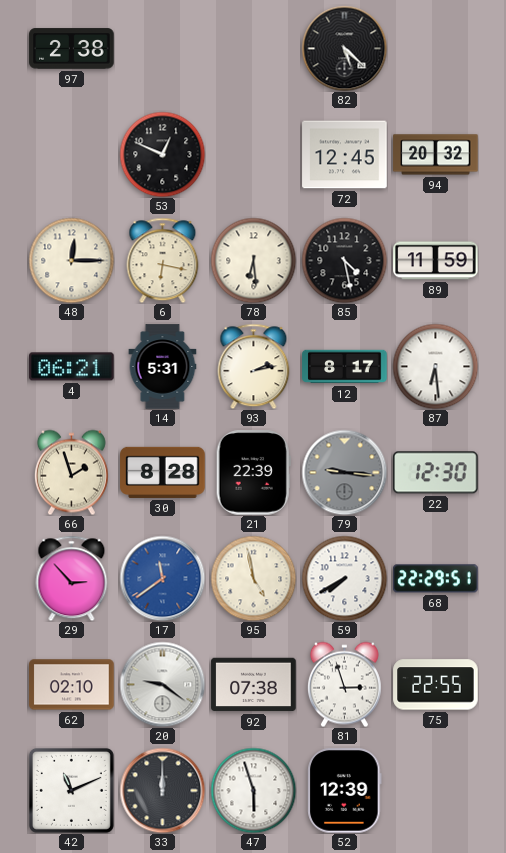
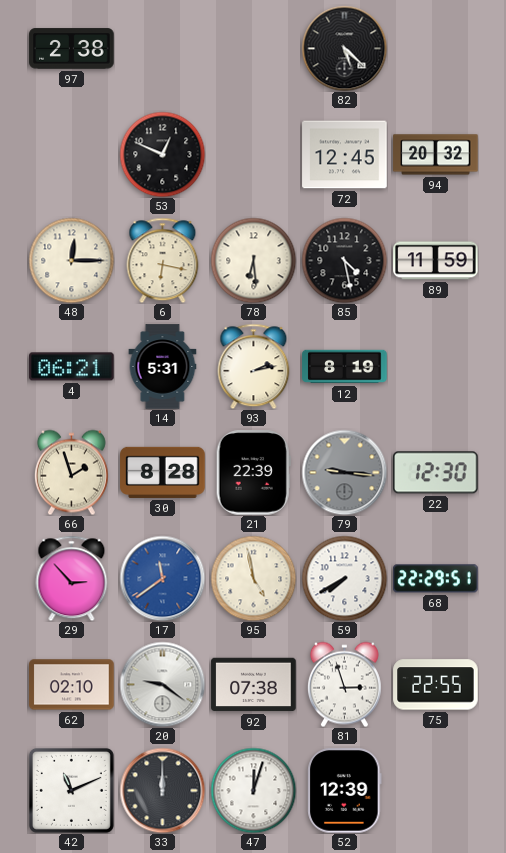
12: 8:17 -> 8:19
87: 6:29 -> none
47: 5:57 -> 12:03
